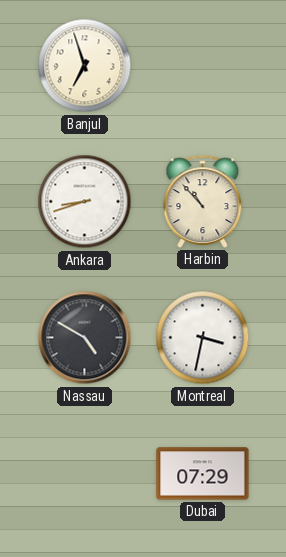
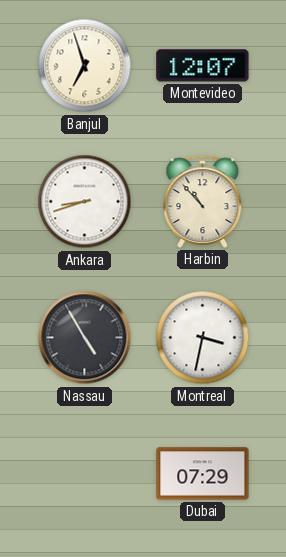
Montevideo: none -> 12:07
Nassau: 4:50 -> 4:55
